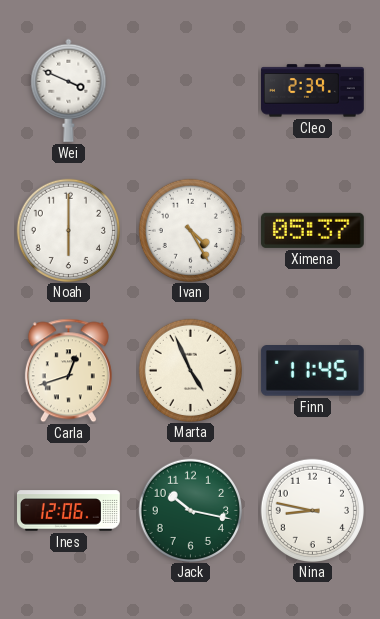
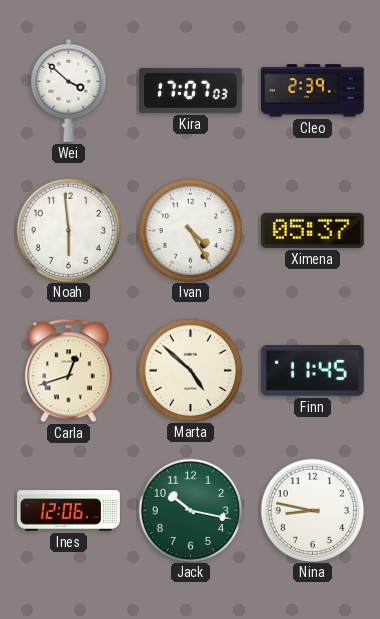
Wei: 3:49 -> 3:52
Kira: none -> 17:07
Noah: 6:00 -> 5:59
Marta: 4:56 -> 4:52
